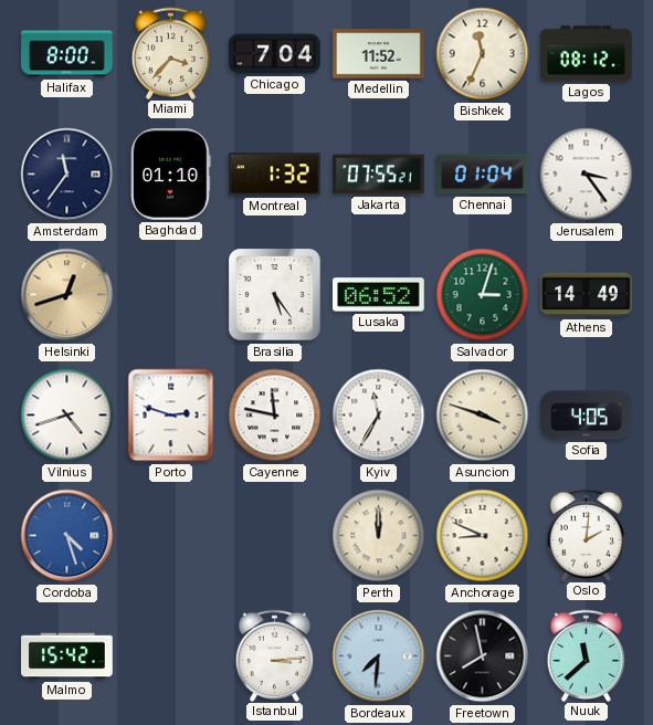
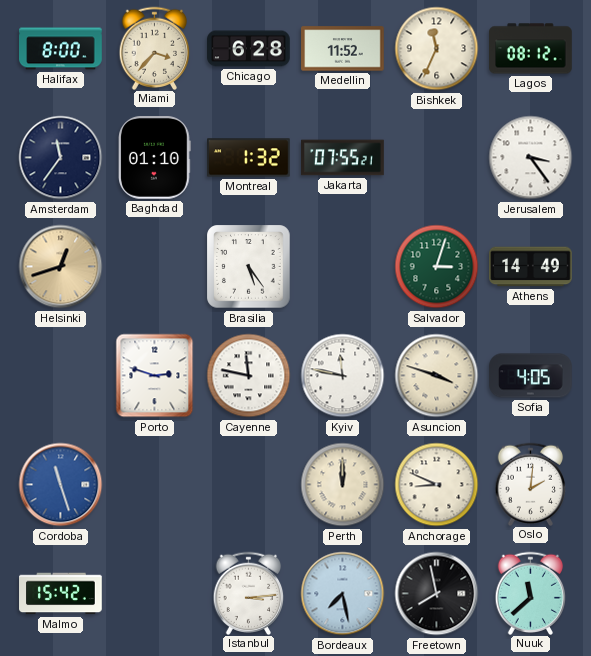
Chicago: 7:04 -> 6:28
Chennai: 01:04 -> none
Lusaka: 06:52 -> none
Vilnius: 4:42 -> none
Kyiv: 11:35 -> 11:47
Cordoba: 4:27 -> 11:27
Bordeaux: 7:31 -> 7:28
